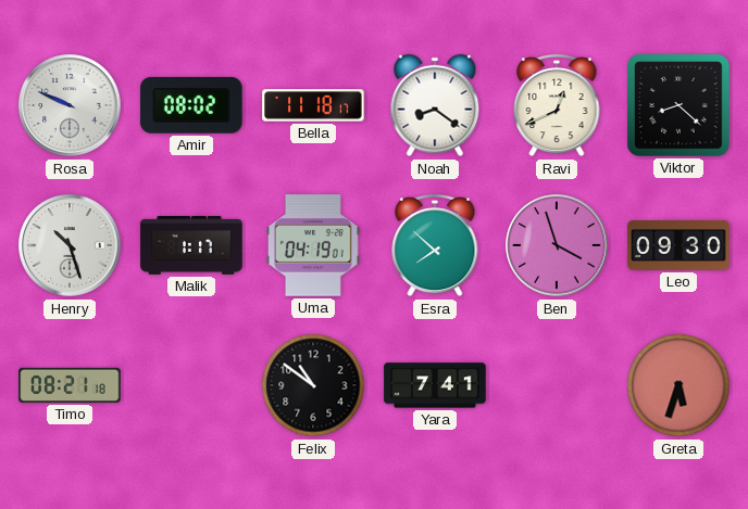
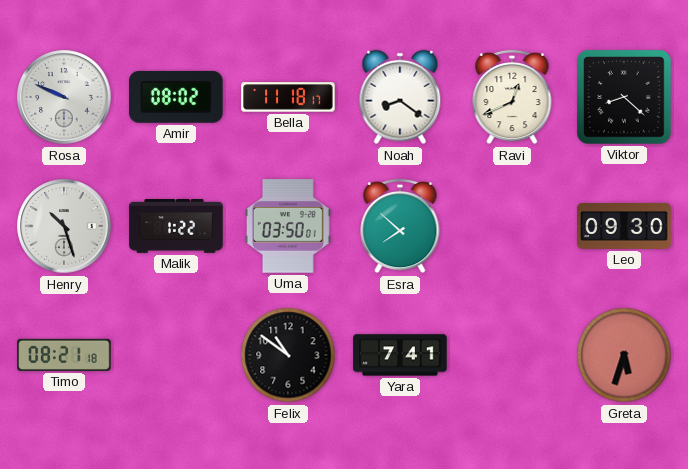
Malik: 1:17 -> 1:22
Uma: 04:19 -> 03:50
Ben: 3:57 -> none
